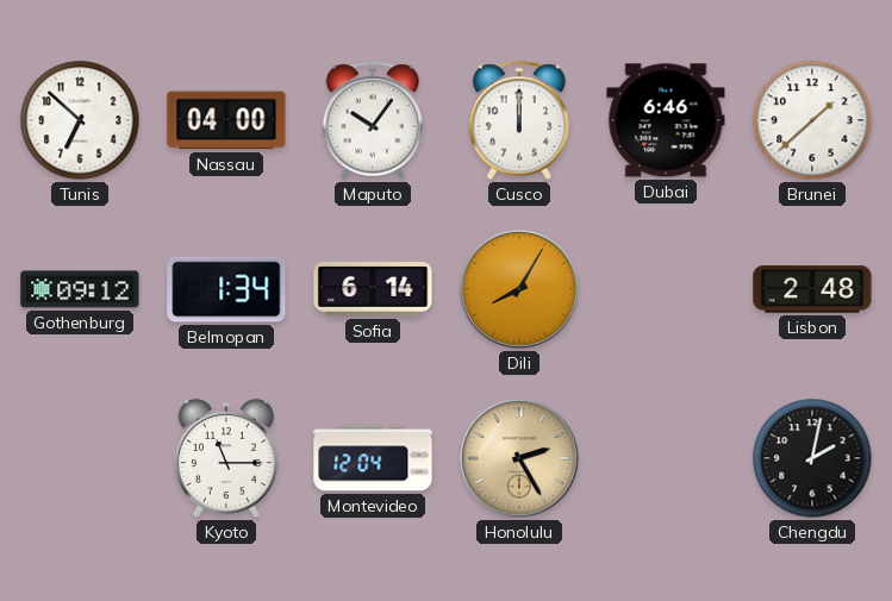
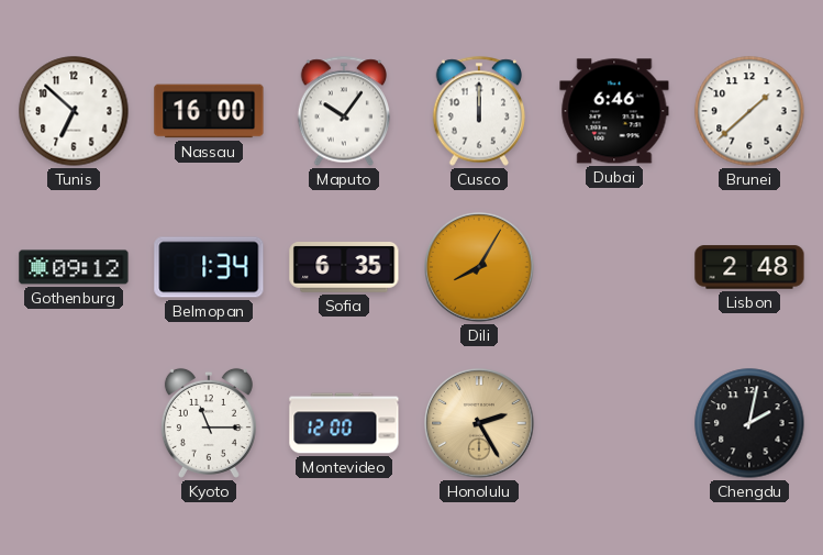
Nassau: 04:00 -> 16:00
Sofia: 6:14 -> 6:35
Montevideo: 12:04 -> 12:00
